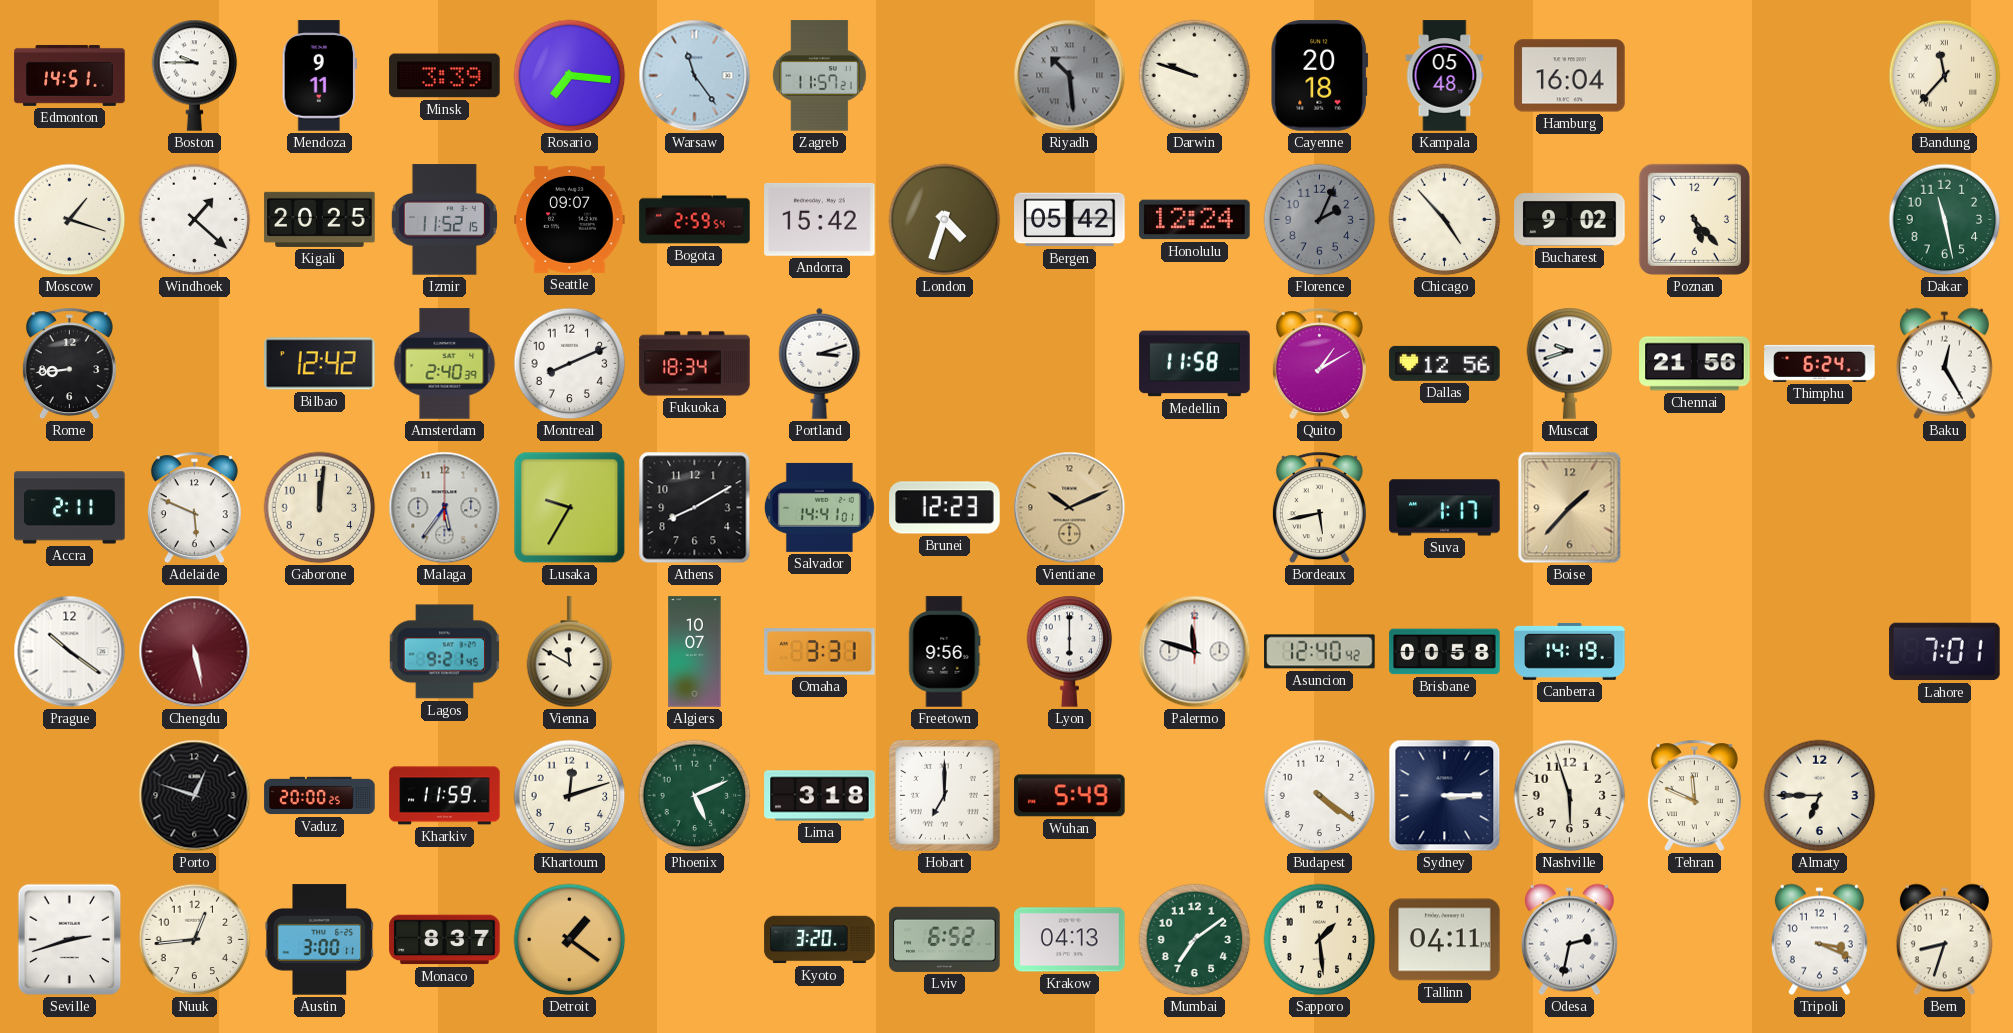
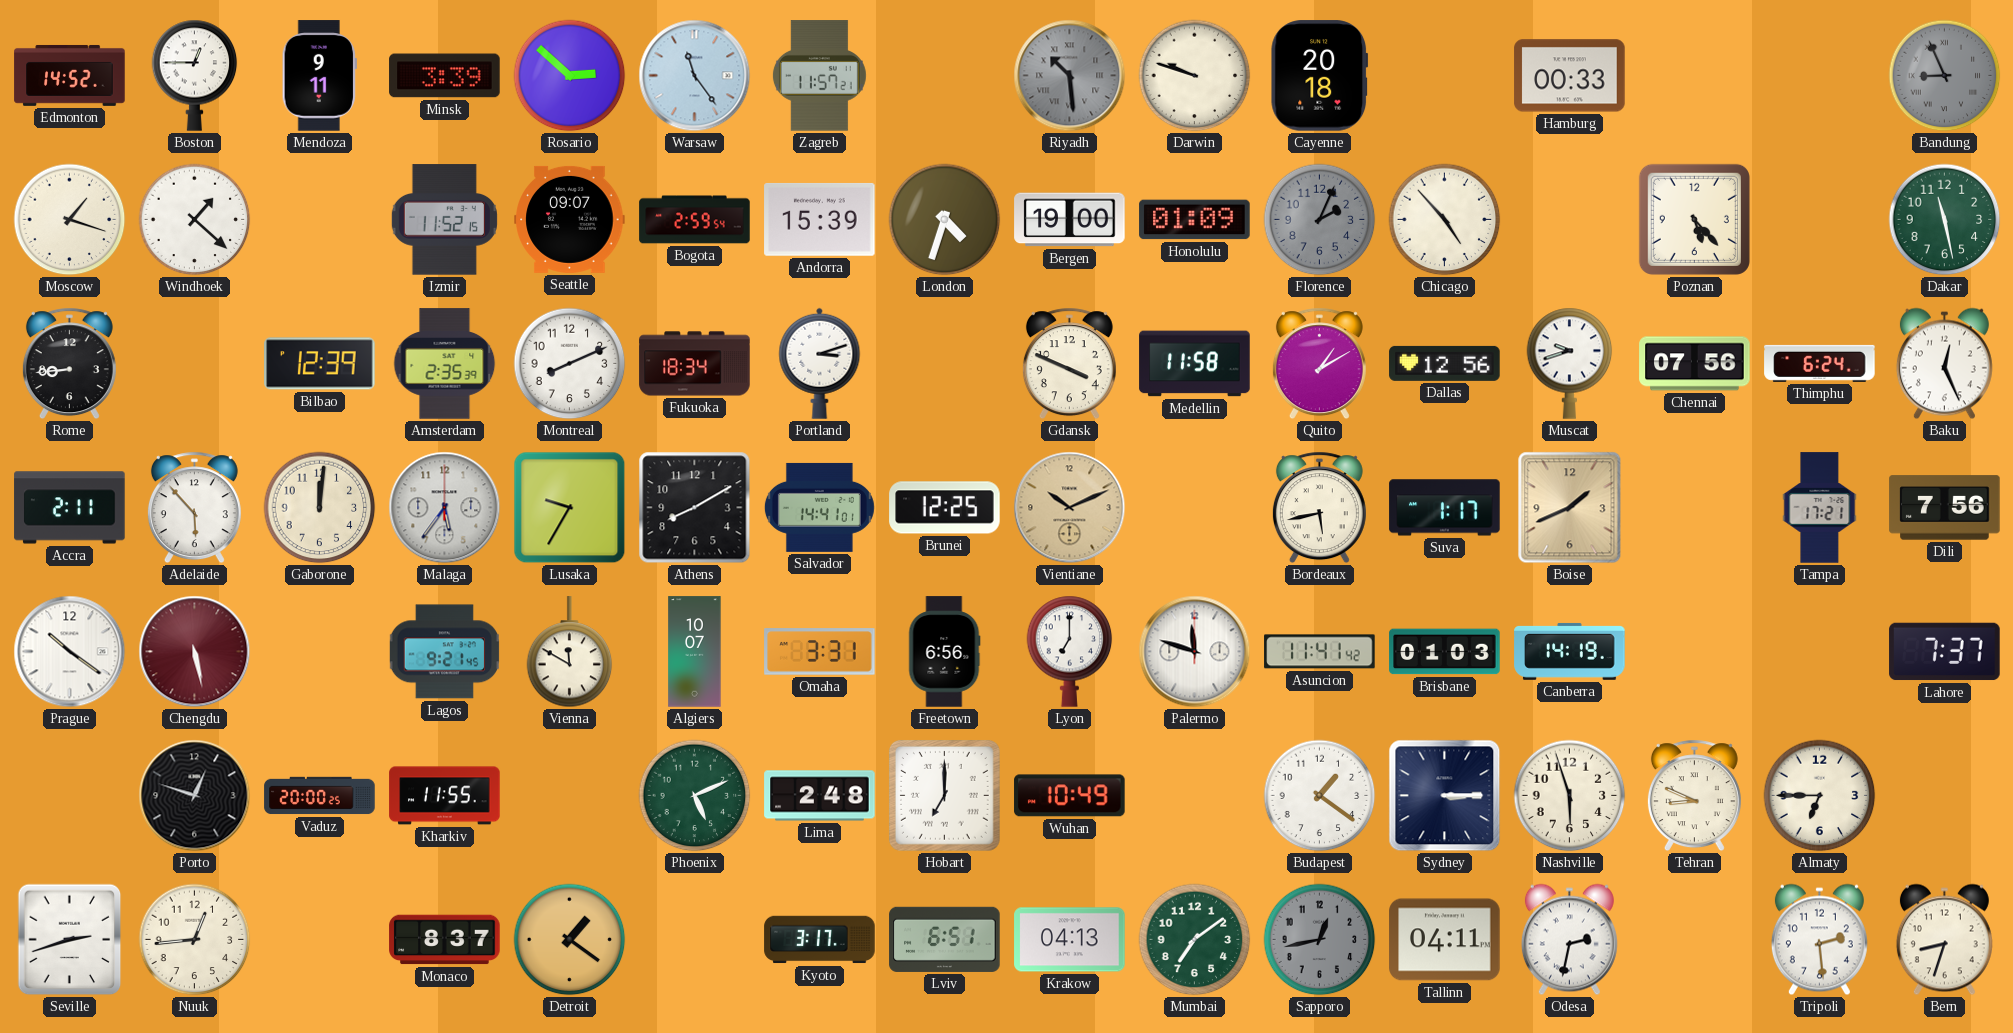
Edmonton: 14:51 -> 14:52
Boston: 9:45 -> 12:45
Rosario: 7:16 -> 2:52
Kampala: 05:48 -> none
Hamburg: 16:04 -> 00:33
Bandung: 11:37 -> 8:56
Bandung dial: cream -> grey
Kigali: 20:25 -> none
Andorra: 15:42 -> 15:39
Bergen: 05:42 -> 19:00
Honolulu: 12:24 -> 01:09
Bucharest: 9:02 -> none
Bilbao: 12:42 -> 12:39
Amsterdam: 2:40 -> 2:35
Gdansk: none -> 3:49
Chennai: 21:56 -> 07:56
Baku: 12:25 -> 12:26
Adelaide: 5:49 -> 5:53
Brunei: 12:23 -> 12:25
Boise: 1:37 -> 1:41
Tampa: none -> 17:21
Dili: none -> 7:56
Freetown: 9:56 -> 6:56
Lyon: 6:00 -> 7:00
Asuncion: 12:40 -> 11:41
Brisbane: 00:58 -> 01:03
Lahore: 7:01 -> 7:37
Kharkiv: 11:59 -> 11:55
Khartoum: 12:12 -> none
Lima: 3:18 -> 2:48
Wuhan: 5:49 -> 10:49
Budapest: 4:21 -> 1:21
Tehran: 11:49 -> 8:49
Austin: 3:00 -> none
Kyoto: 3:20 -> 3:17
Lviv: 6:52 -> 6:51
Sapporo: 1:29 -> 12:43
Sapporo dial: cream -> grey
Tripoli: 3:19 -> 2:29
